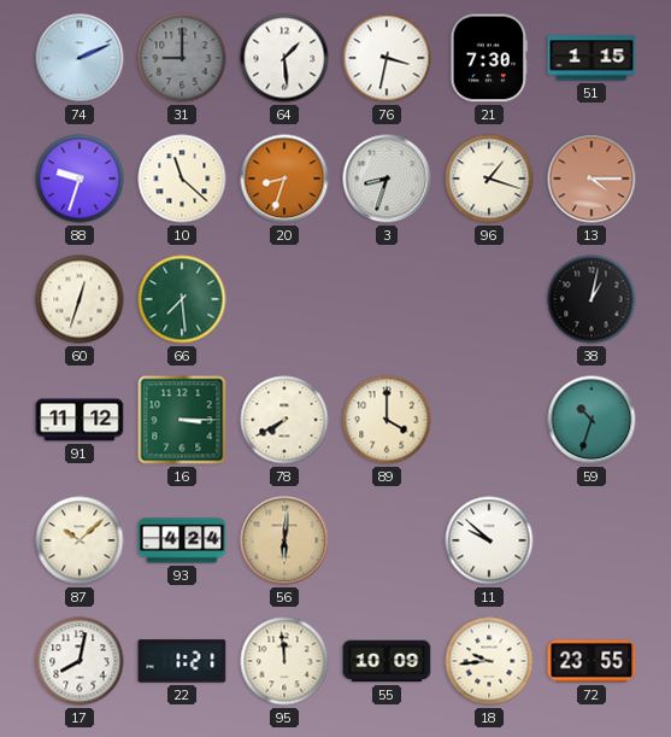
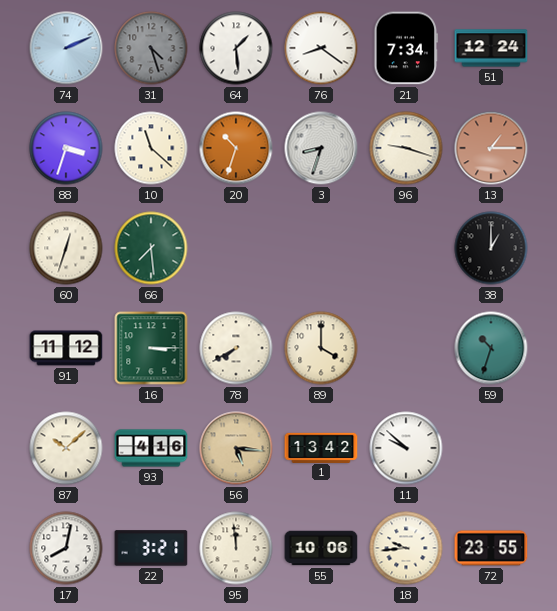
31: 9:00 -> 4:27
76: 3:32 -> 8:21
21: 7:30 -> 7:34
51: 1:15 -> 12:24
88: 9:33 -> 3:33
20: 8:33 -> 10:33
96: 1:18 -> 9:18
13: 4:15 -> 1:15
38: 1:02 -> 1:00
93: 4:24 -> 4:16
56: 6:01 -> 5:16
1: none -> 13:42
22: 1:21 -> 3:21
55: 10:09 -> 10:06
